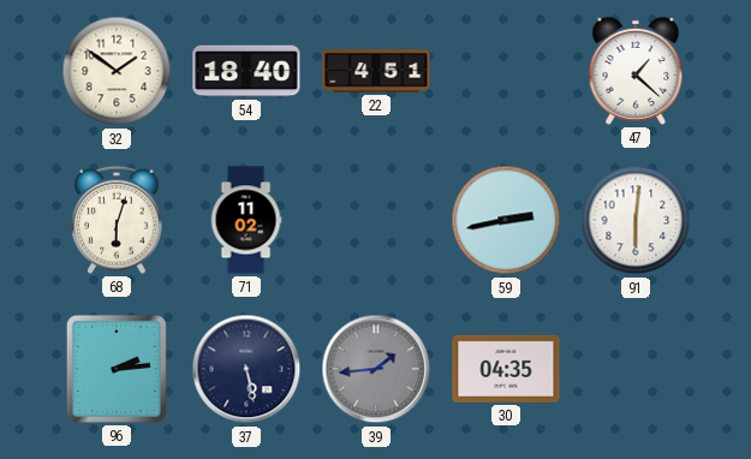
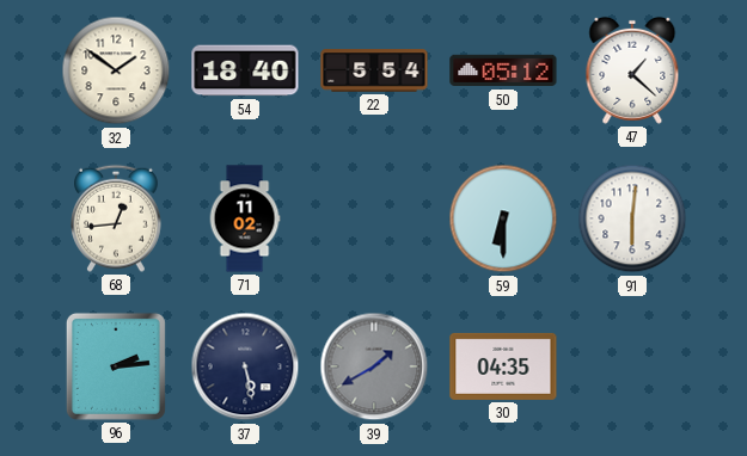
22: 4:51 -> 5:54
50: none -> 05:12
68: 6:03 -> 12:44
59: 2:43 -> 6:30
39: 1:44 -> 1:40
